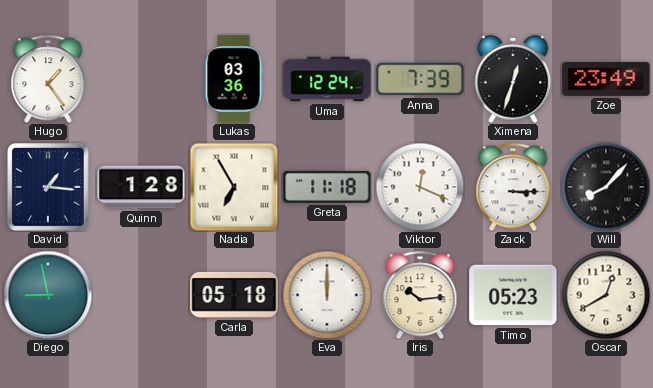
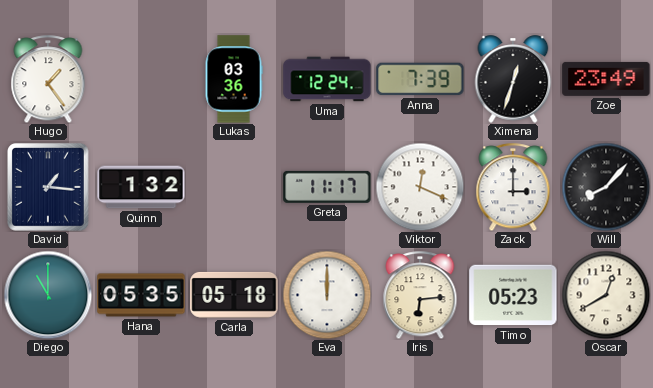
Quinn: 1:28 -> 1:32
Nadia: 6:55 -> none
Greta: 11:18 -> 11:17
Zack: 3:15 -> 3:00
Diego: 8:58 -> 11:00
Hana: none -> 05:35
Iris: 10:14 -> 6:14
